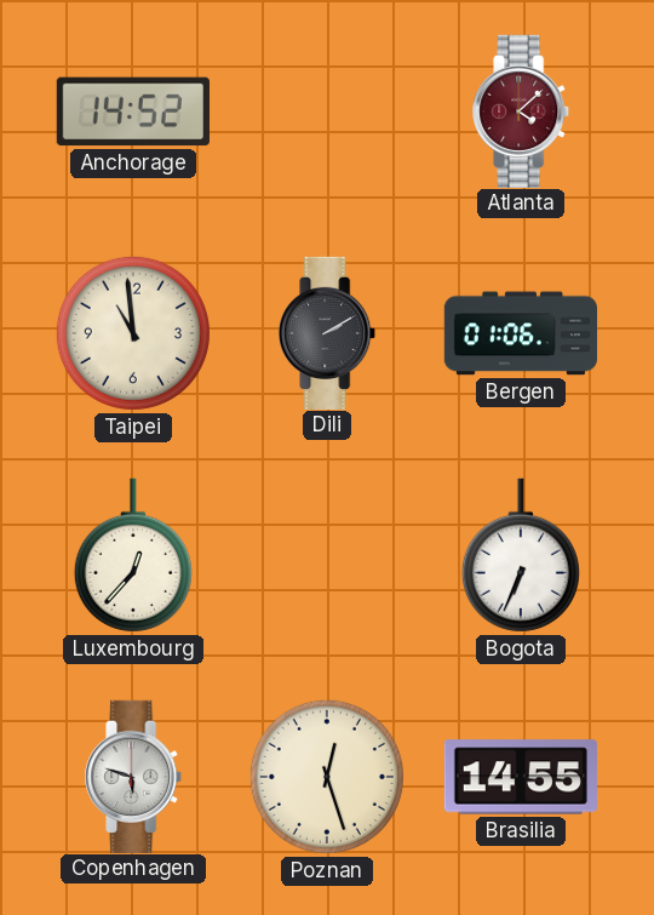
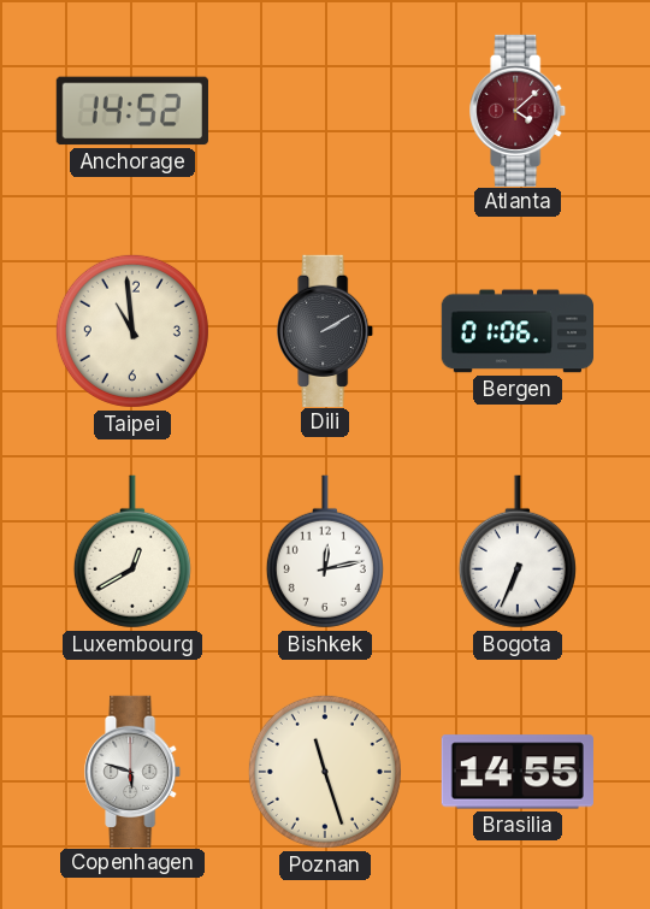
Luxembourg: 12:37 -> 12:40
Bishkek: none -> 12:13
Poznan: 12:27 -> 11:27
